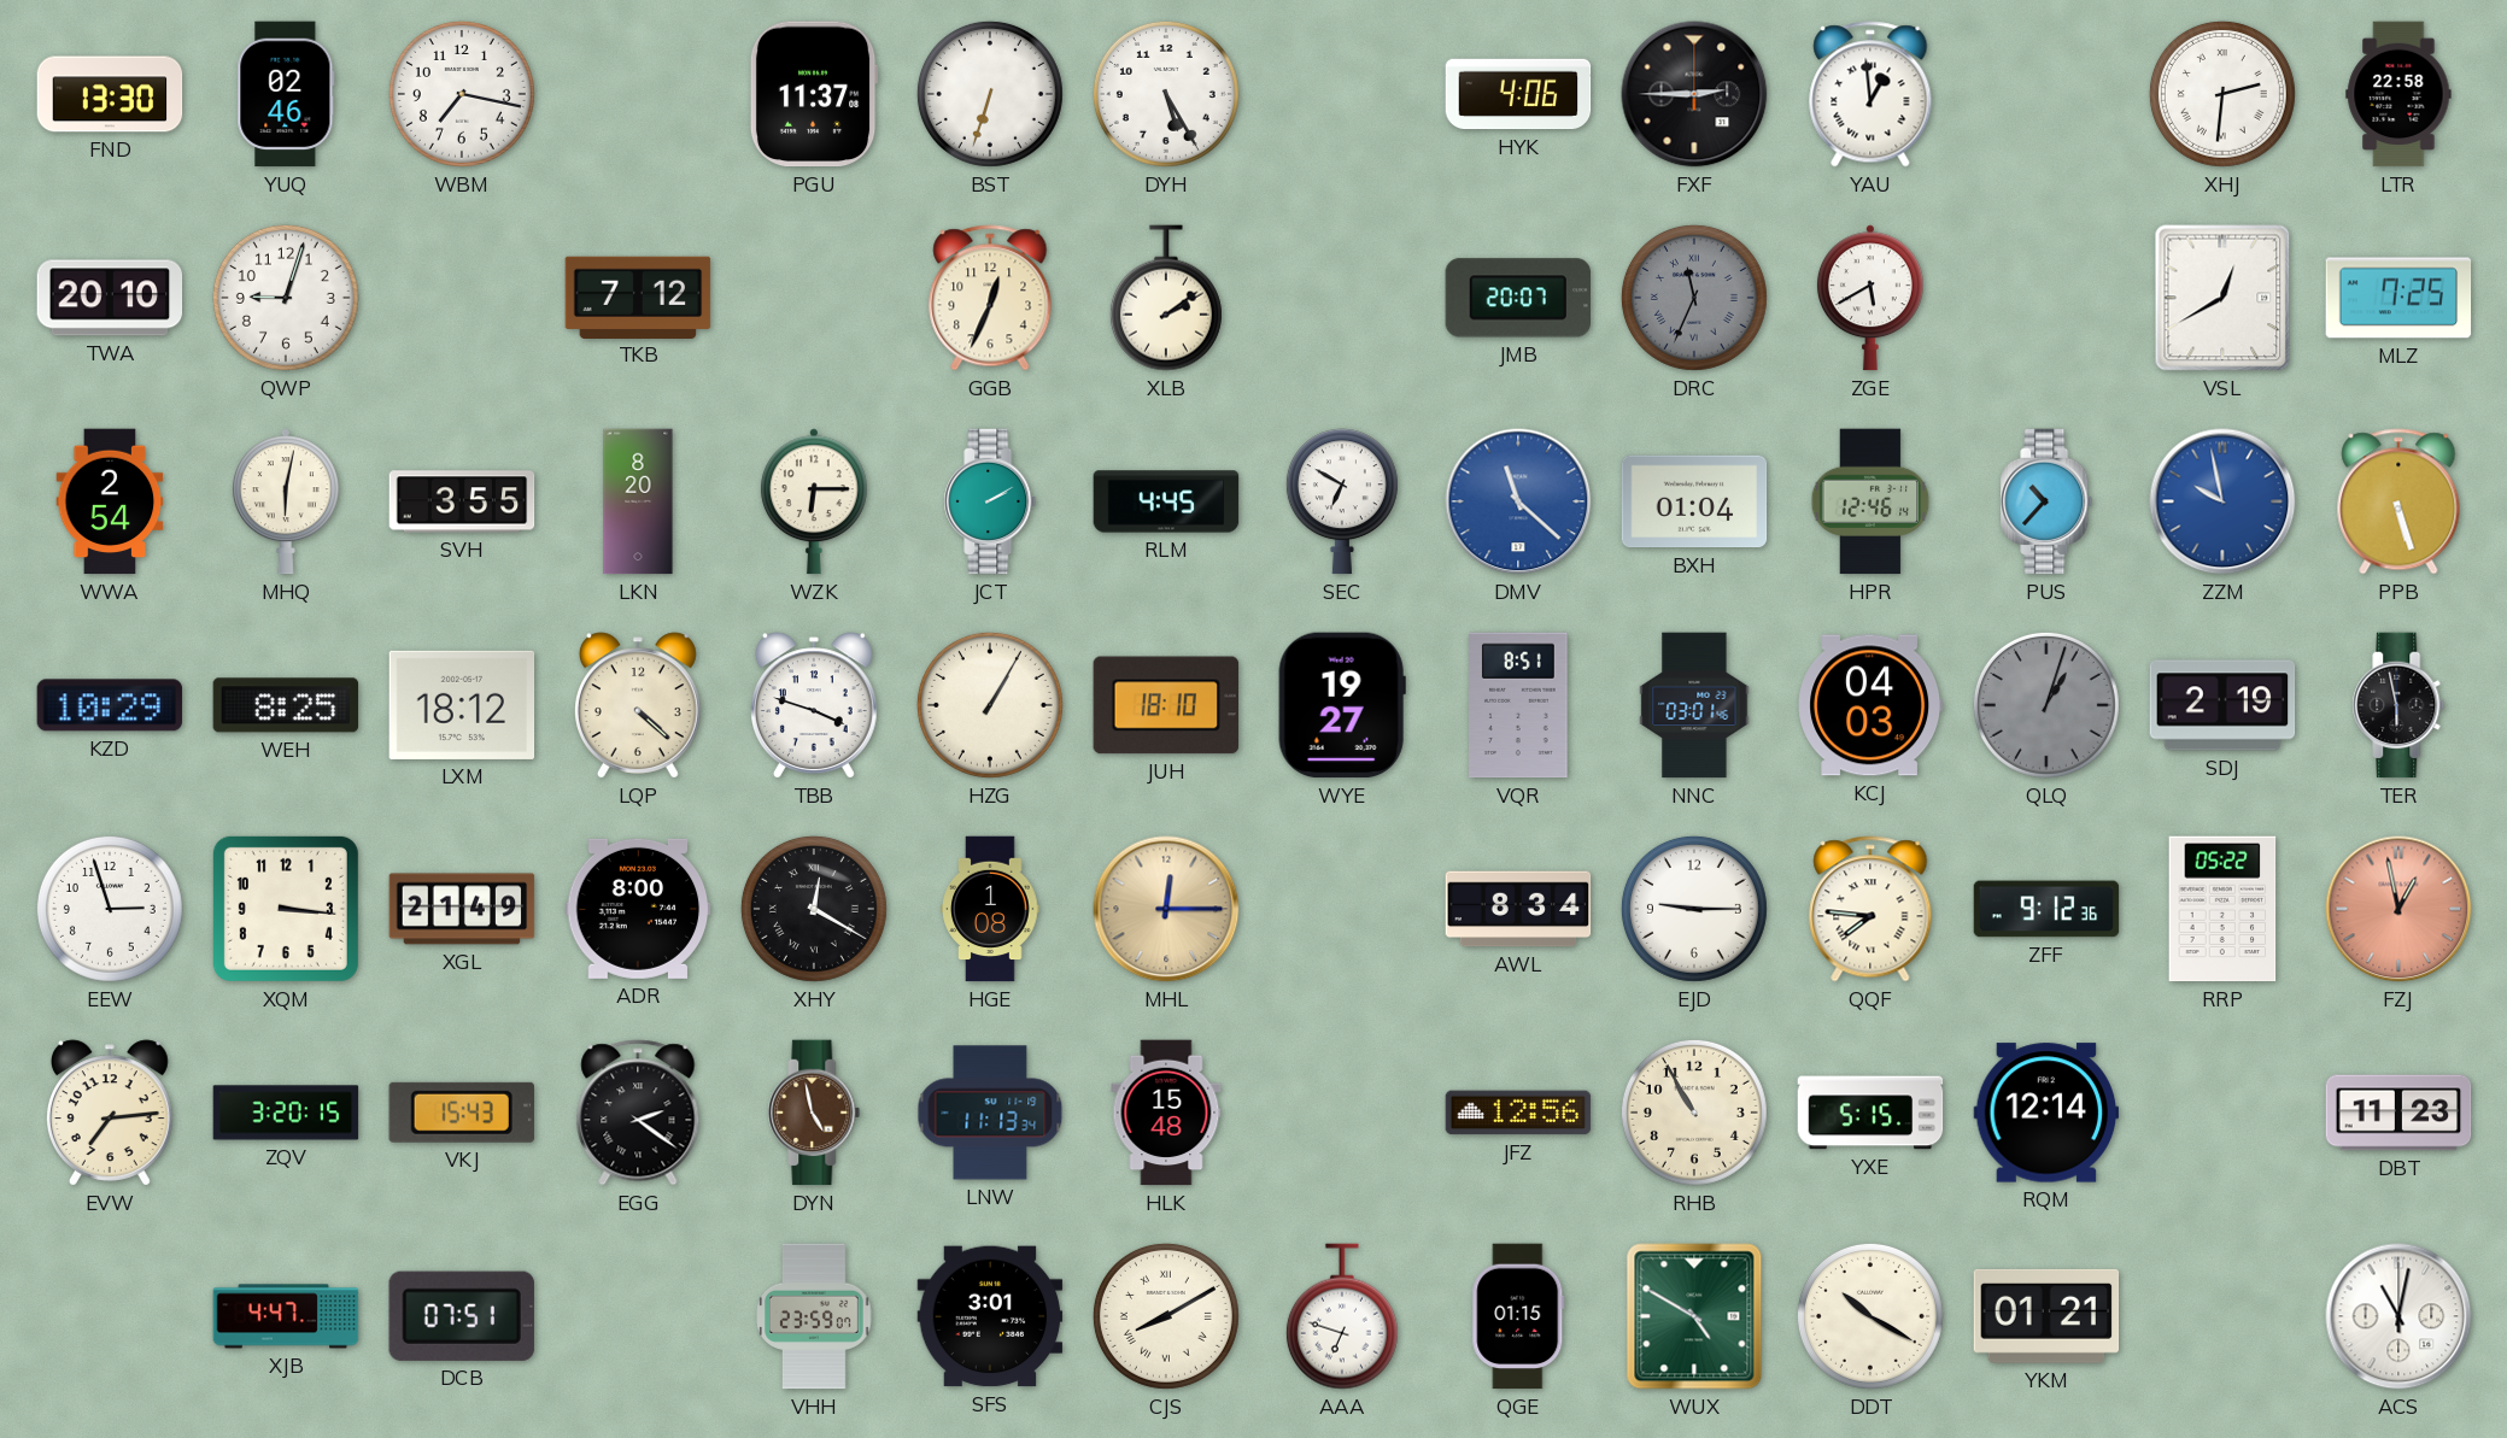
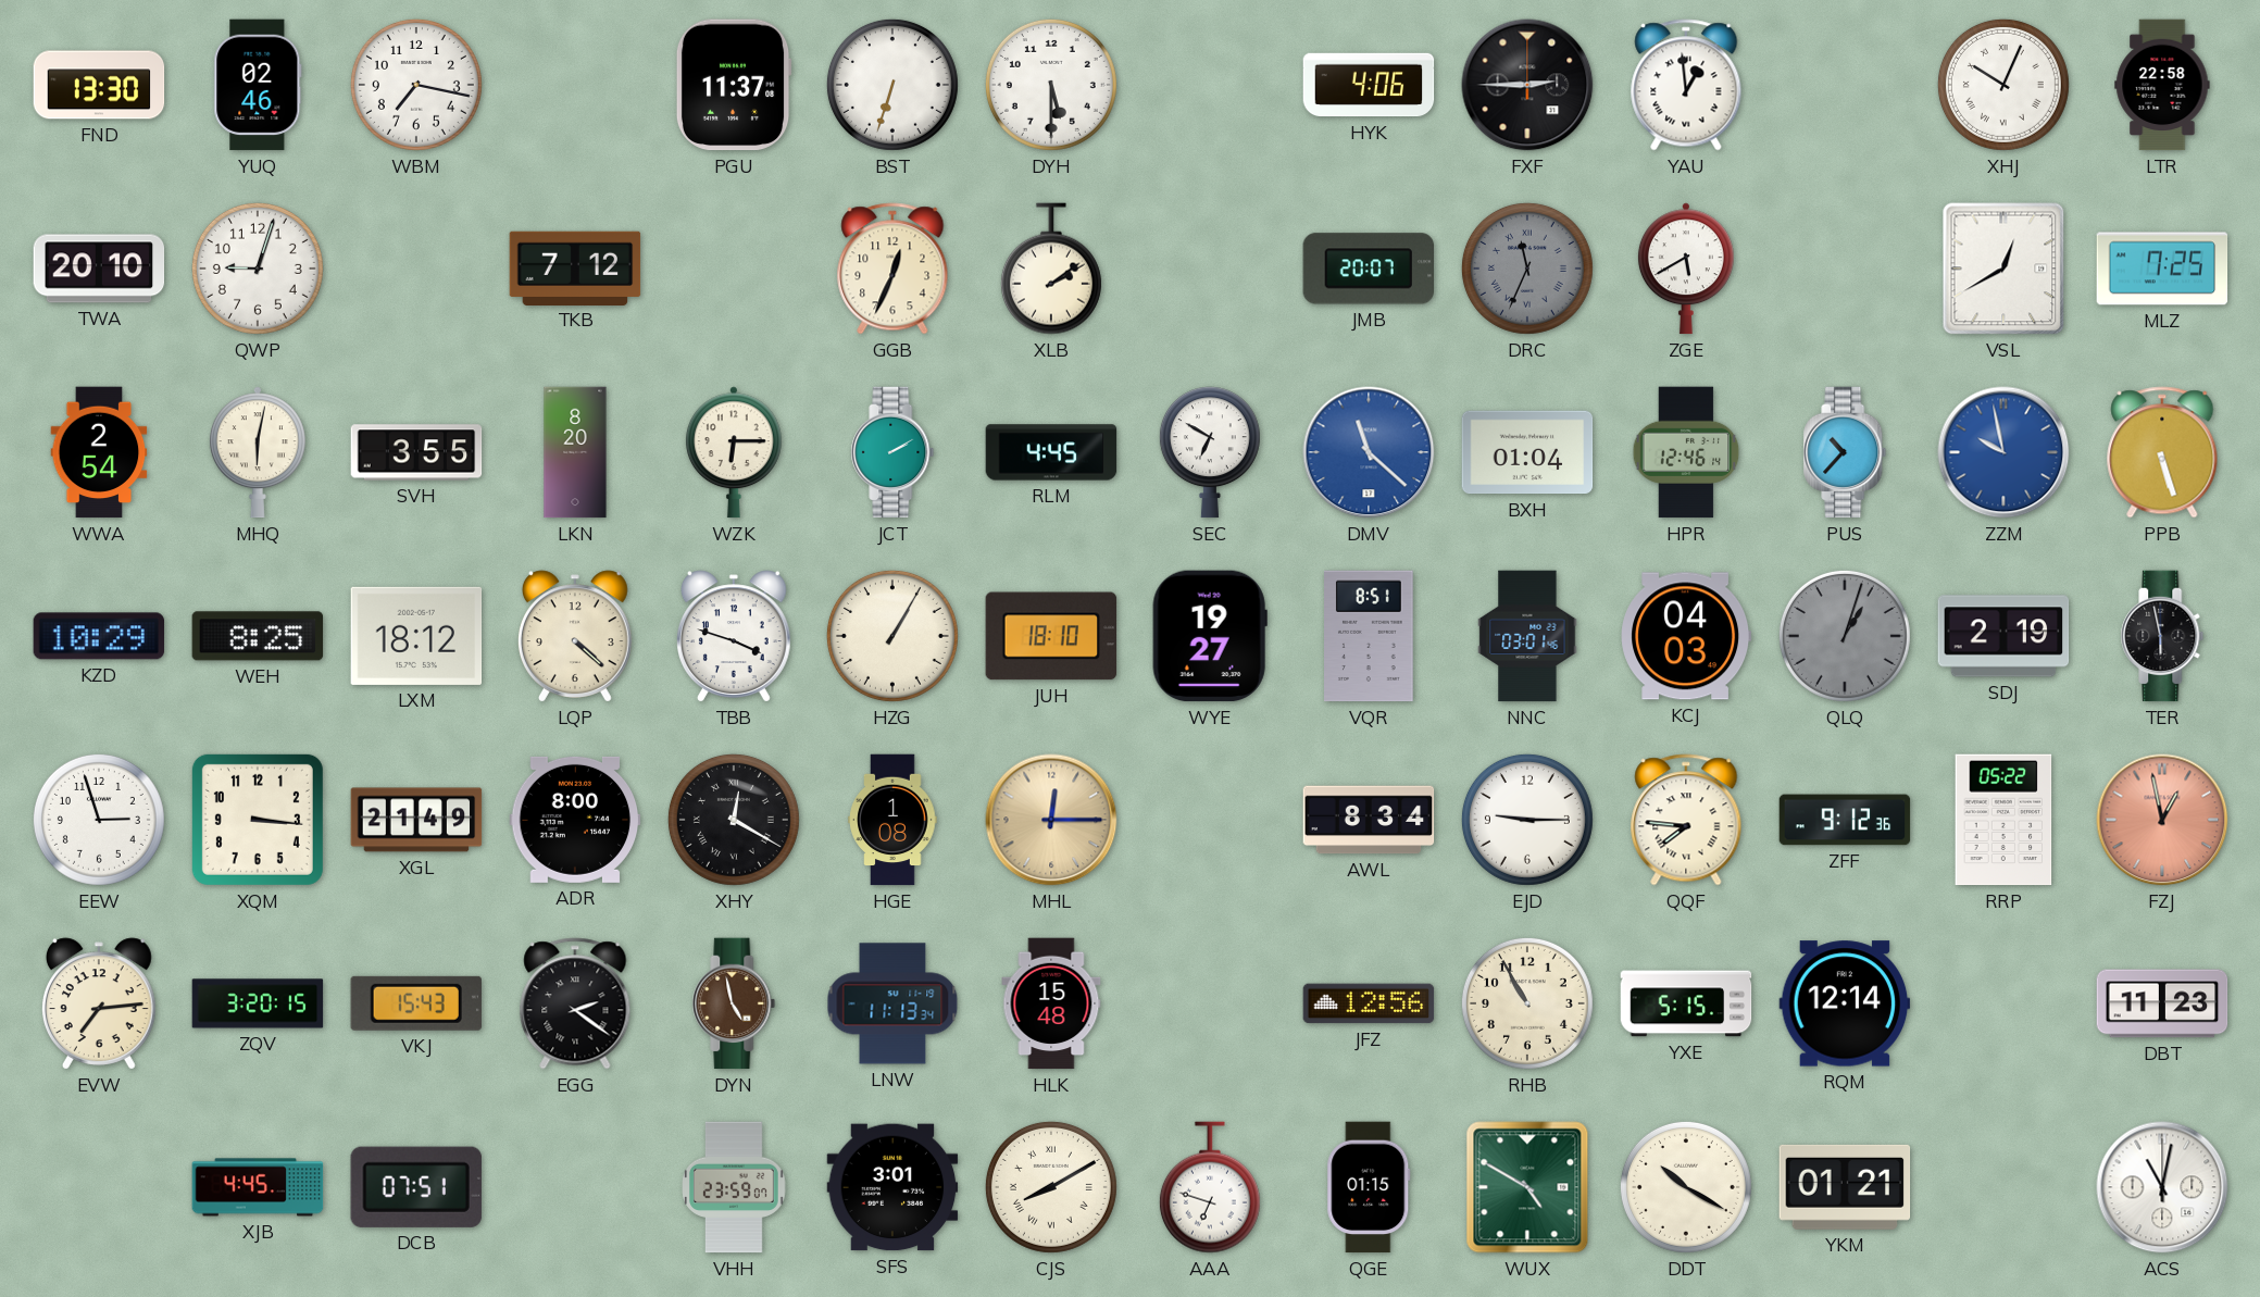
DYH: 5:25 -> 5:30
XHJ: 2:31 -> 10:04
XJB: 4:47 -> 4:45
